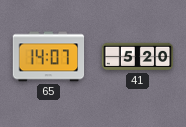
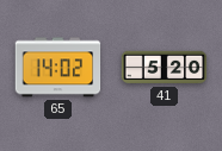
65: 14:07 -> 14:02
